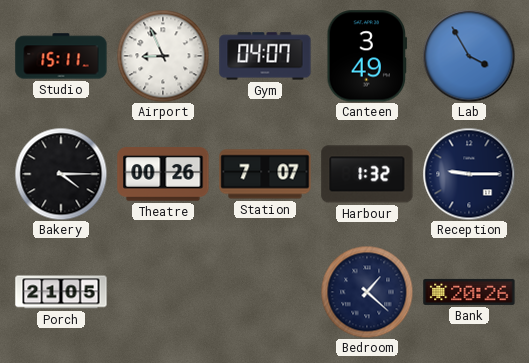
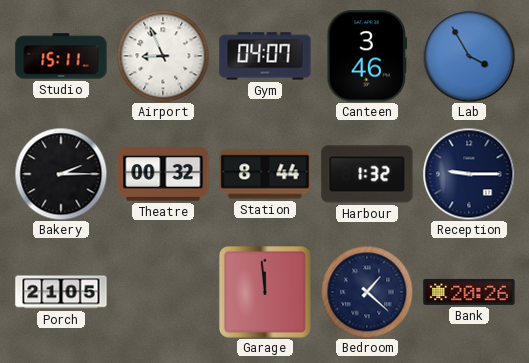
Canteen: 3:49 -> 3:46
Bakery: 4:15 -> 2:15
Theatre: 00:26 -> 00:32
Station: 7:07 -> 8:44
Garage: none -> 11:59
